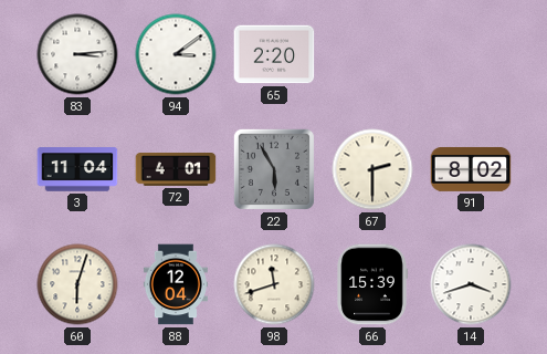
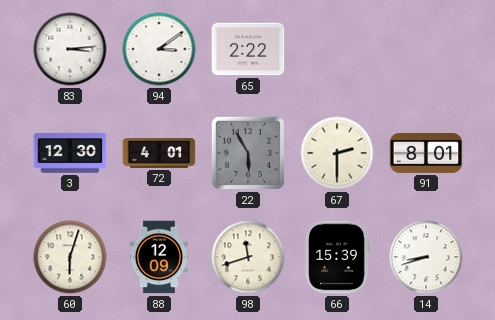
65: 2:20 -> 2:22
3: 11:04 -> 12:30
91: 8:02 -> 8:01
88: 12:04 -> 12:09
14: 3:42 -> 8:42
